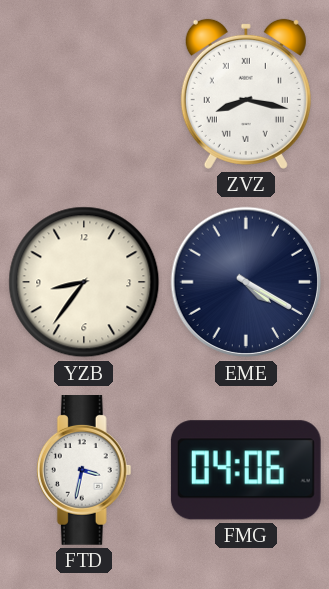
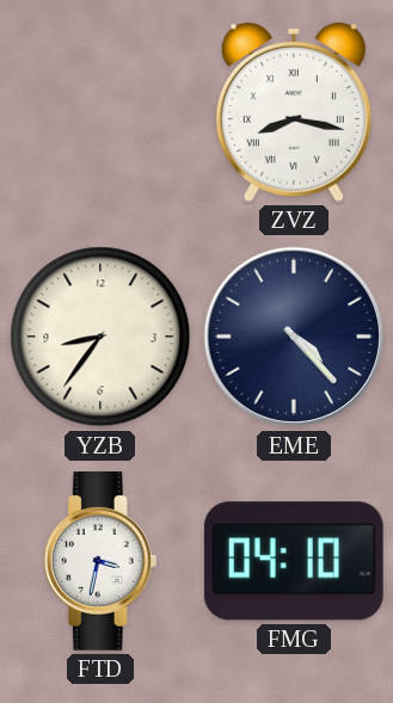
EME: 4:20 -> 4:23
FMG: 04:06 -> 04:10
